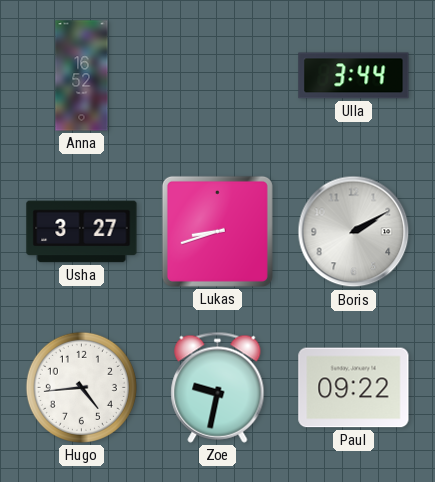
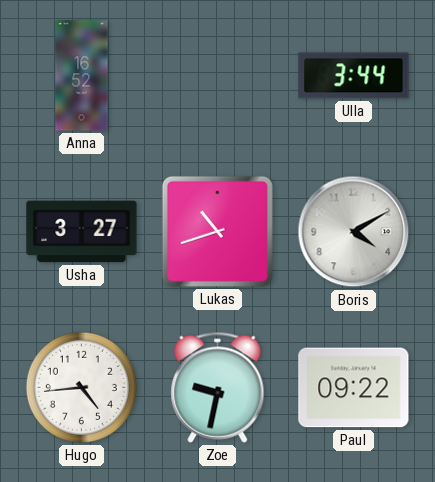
Lukas: 8:42 -> 10:42
Boris: 2:10 -> 4:10
